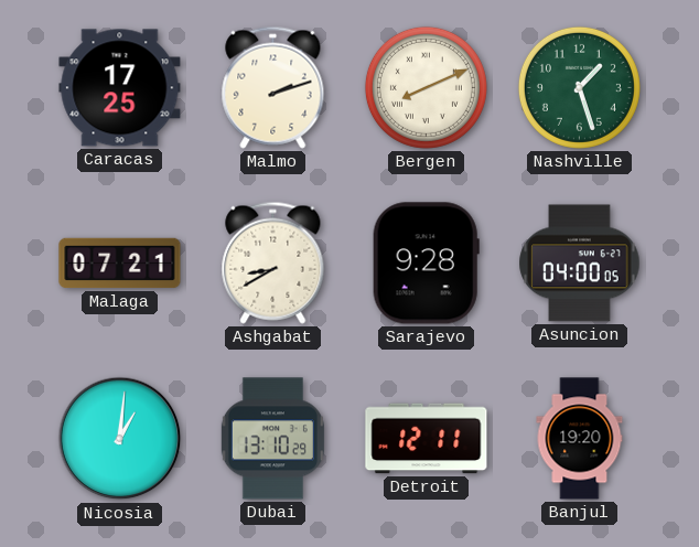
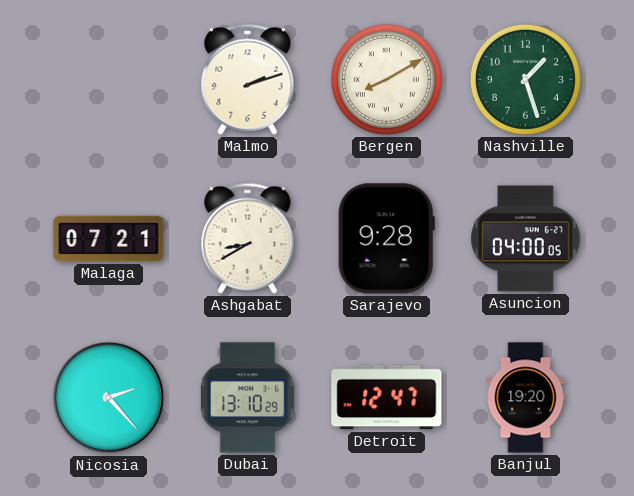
Caracas: 17:25 -> none
Bergen: 8:11 -> 8:10
Nicosia: 1:01 -> 2:23
Detroit: 12:11 -> 12:47
